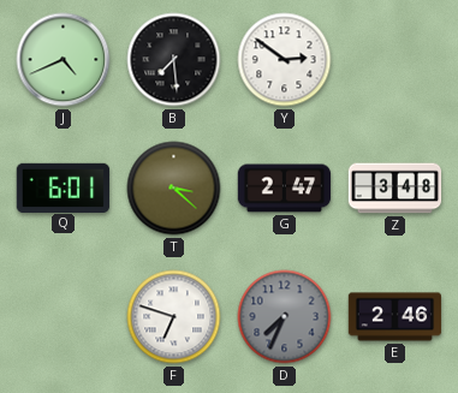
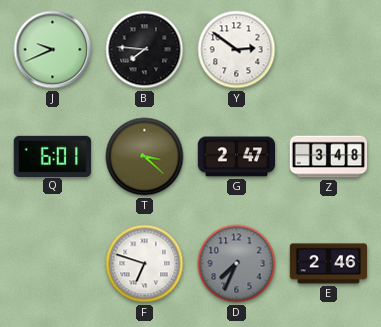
J: 4:41 -> 9:41
B: 7:29 -> 7:46
